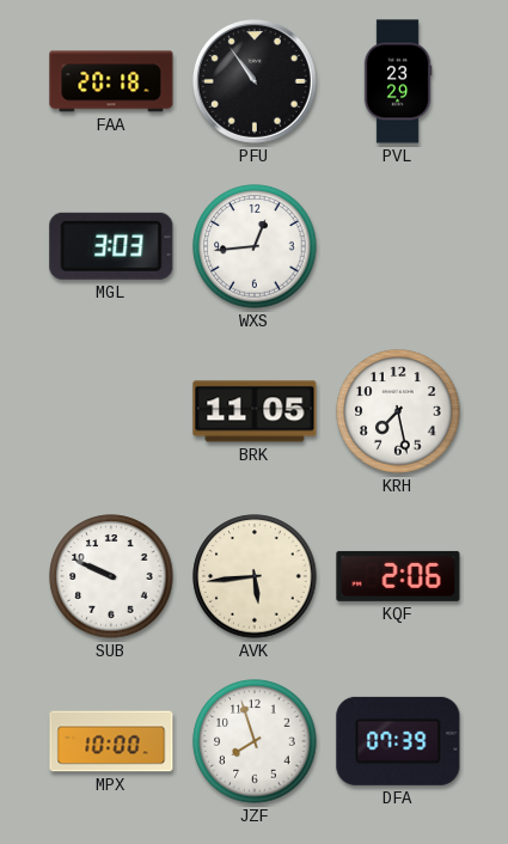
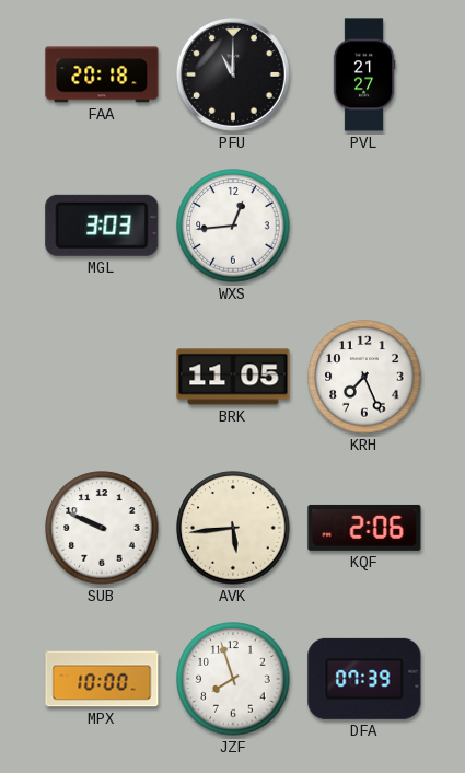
PFU: 10:54 -> 11:00
PVL: 23:29 -> 21:27
KRH: 7:28 -> 7:26
